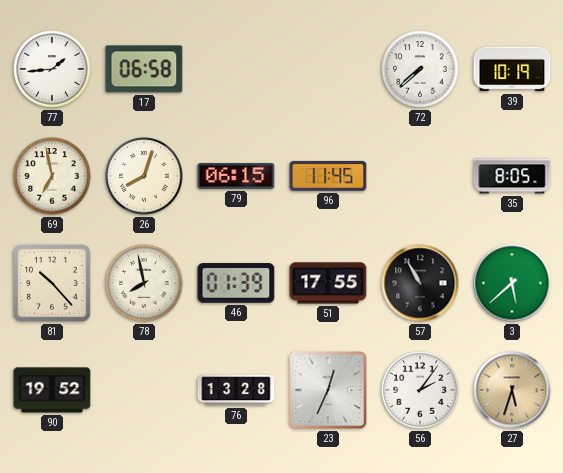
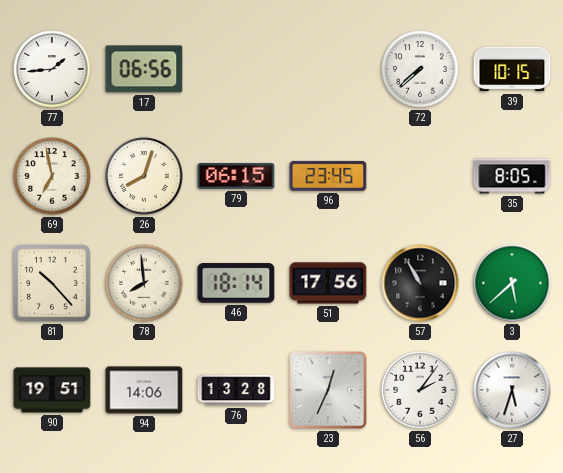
17: 06:58 -> 06:56
39: 10:19 -> 10:15
96: 11:45 -> 23:45
78: 7:58 -> 7:59
46: 01:39 -> 18:14
51: 17:55 -> 17:56
90: 19:52 -> 19:51
94: none -> 14:06
27 dial: champagne -> white
